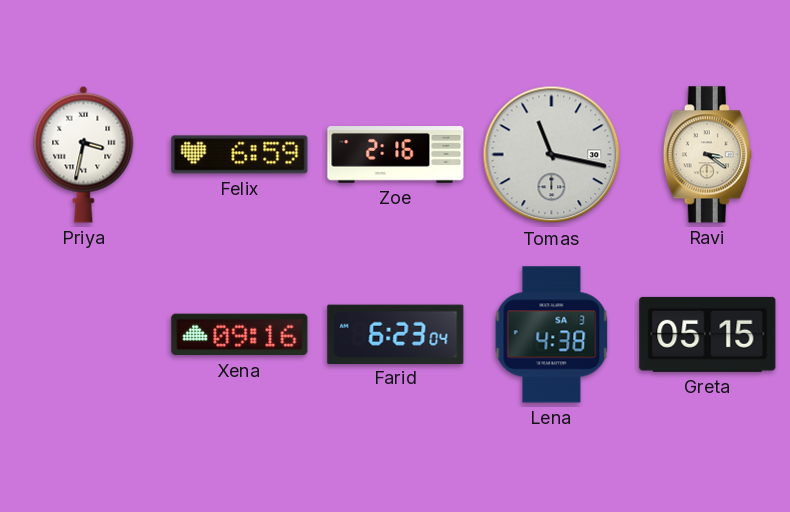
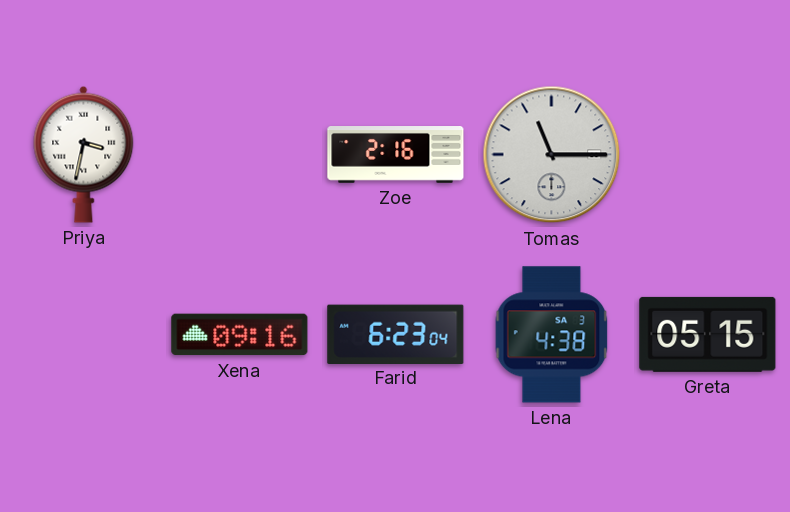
Felix: 6:59 -> none
Tomas: 11:17 -> 11:15
Ravi: 3:21 -> none
